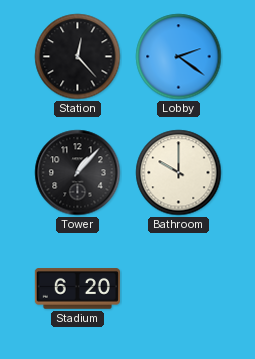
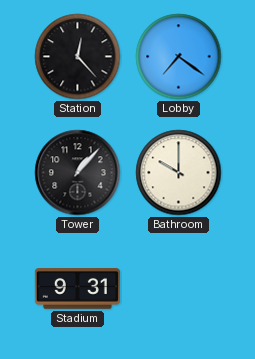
Lobby: 2:21 -> 7:21
Stadium: 6:20 -> 9:31
